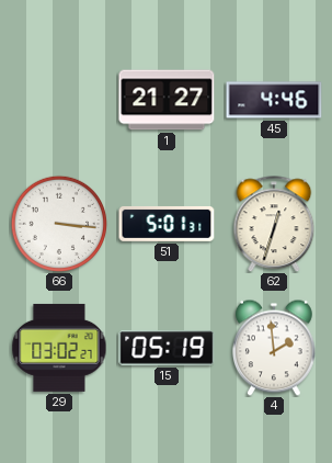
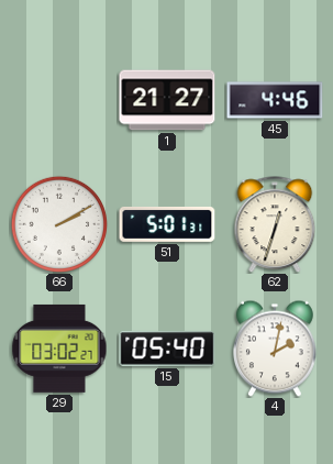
66: 3:16 -> 2:10
15: 05:19 -> 05:40
4: 1:59 -> 2:02
